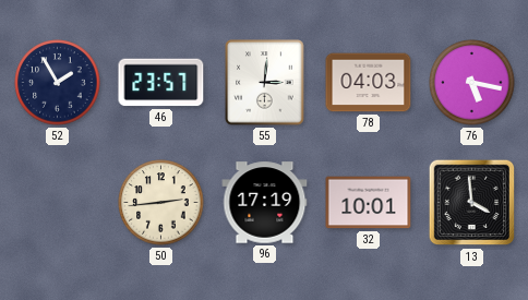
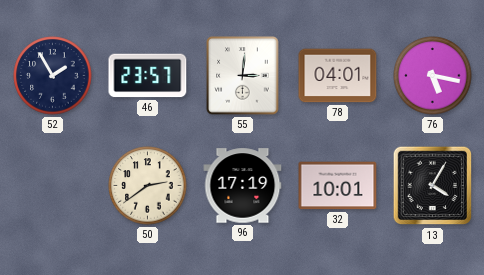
78: 04:03 -> 04:01
50: 2:44 -> 2:39
13: 3:59 -> 4:05
